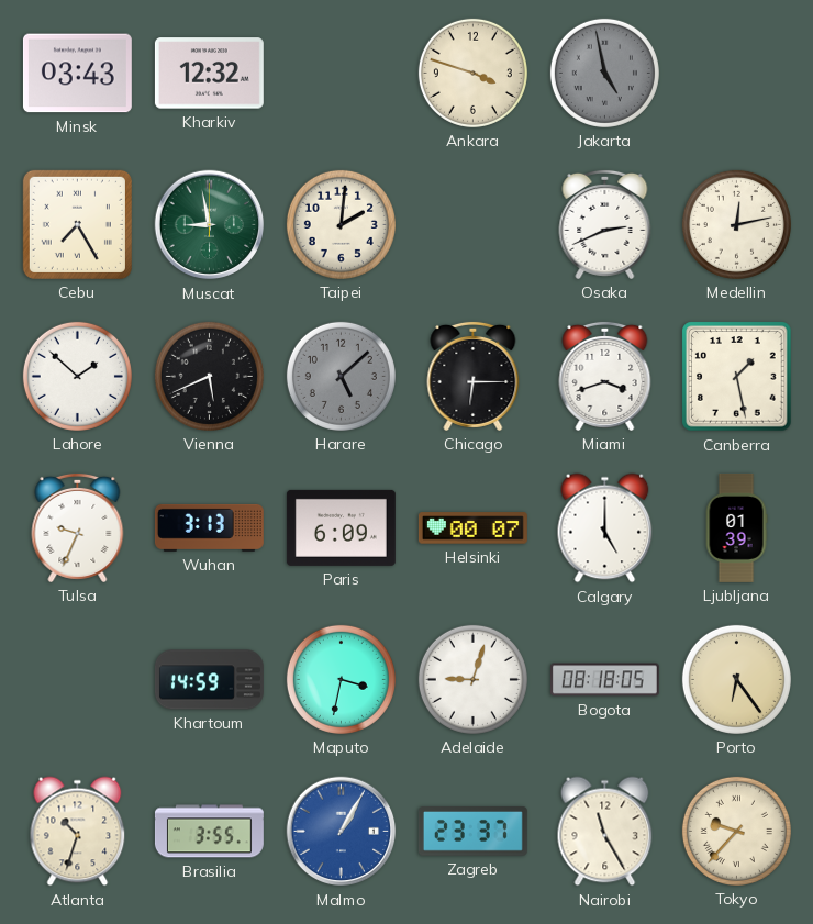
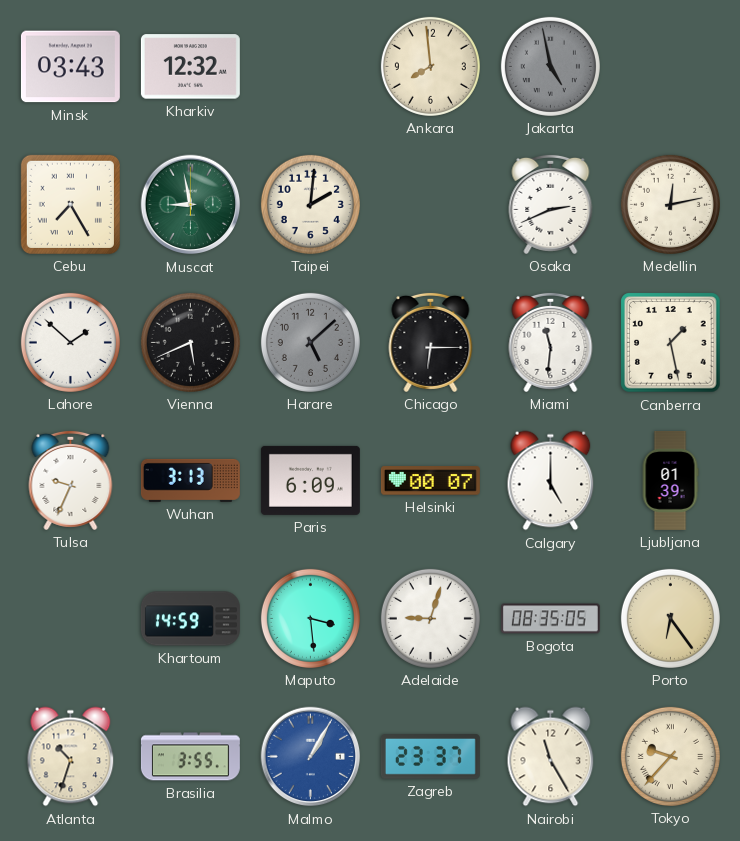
Ankara: 3:48 -> 7:59
Miami: 3:42 -> 11:31
Maputo: 3:32 -> 3:29
Bogota: 08:18 -> 08:35
